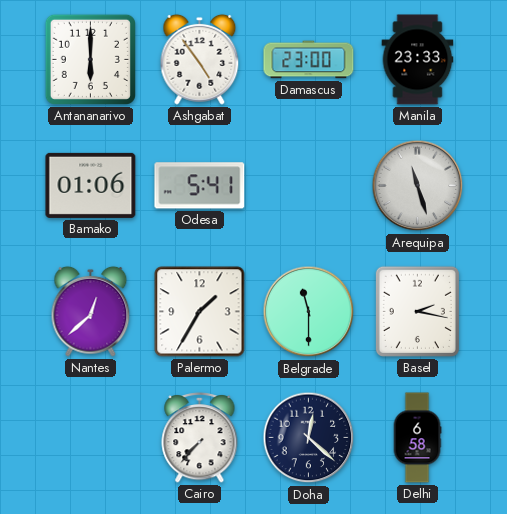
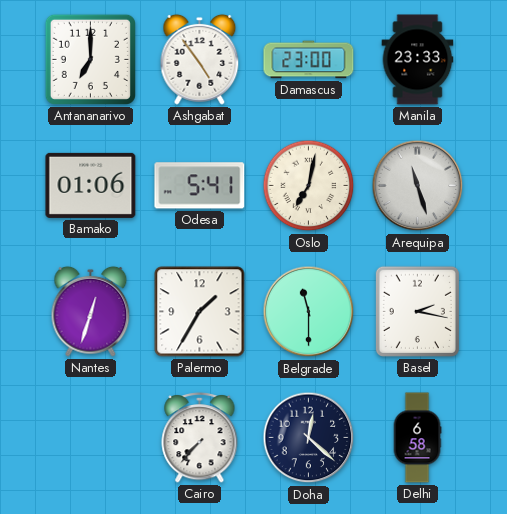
Antananarivo: 6:00 -> 7:00
Oslo: none -> 7:02
Nantes: 12:38 -> 12:33
